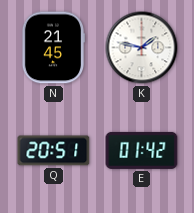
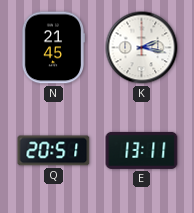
K: 1:47 -> 2:17
E: 01:42 -> 13:11
